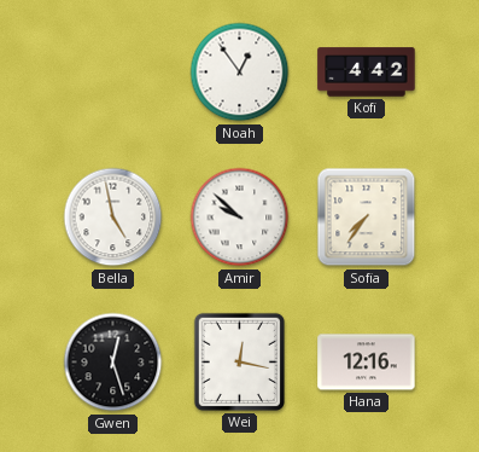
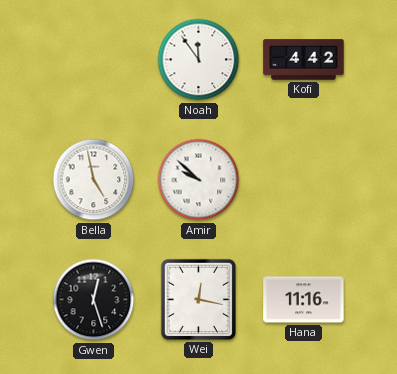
Noah: 12:54 -> 11:54
Sofia: 7:36 -> none
Hana: 12:16 -> 11:16
